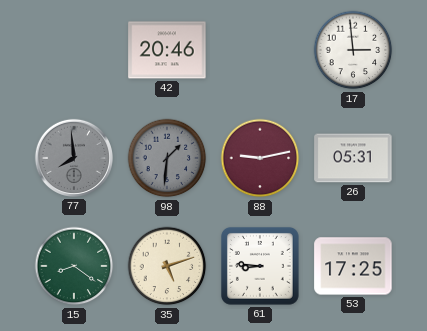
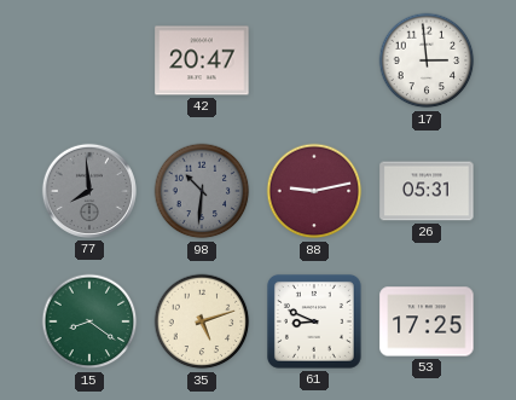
42: 20:46 -> 20:47
98: 1:31 -> 10:31
61: 8:46 -> 8:49
